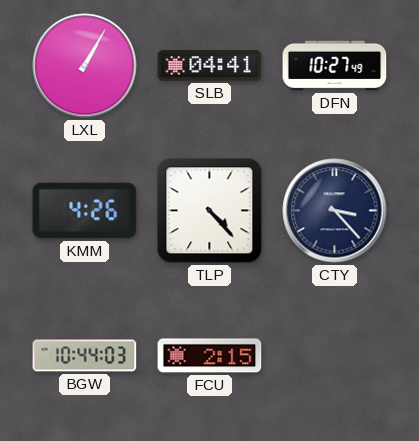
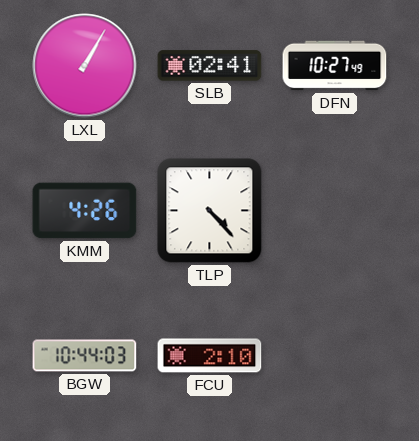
SLB: 04:41 -> 02:41
CTY: 3:23 -> none
FCU: 2:15 -> 2:10
